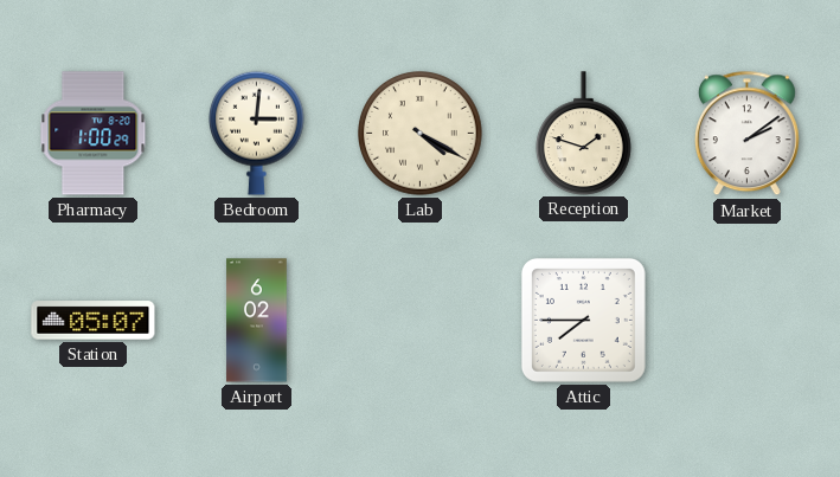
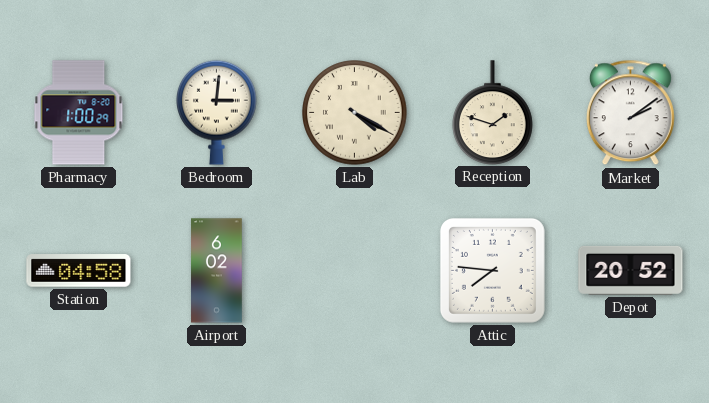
Station: 05:07 -> 04:58
Attic: 7:45 -> 7:46
Depot: none -> 20:52
